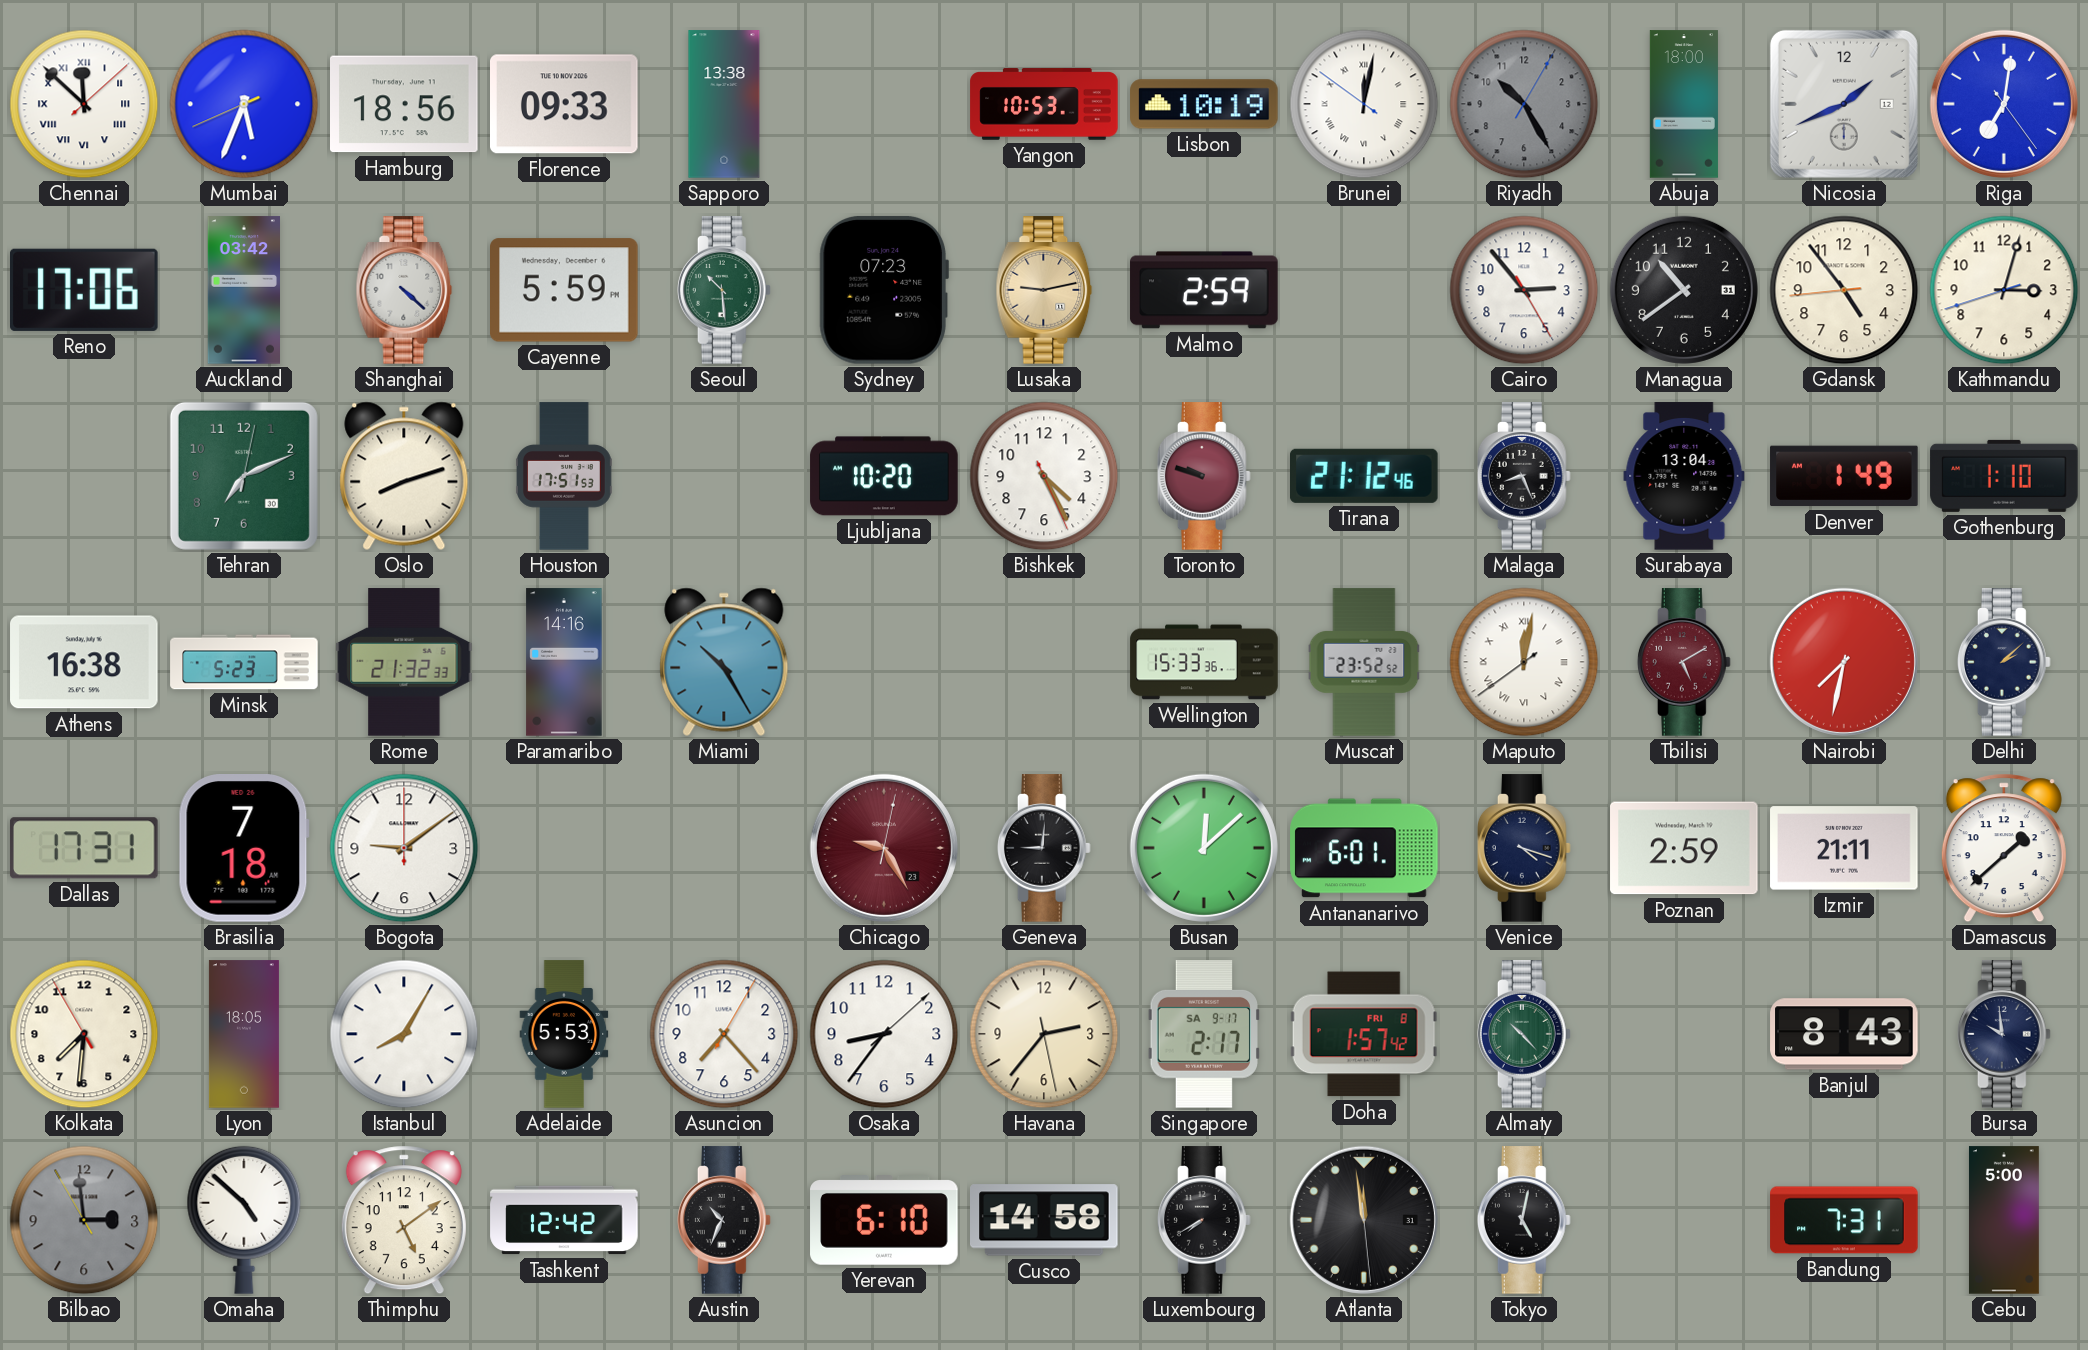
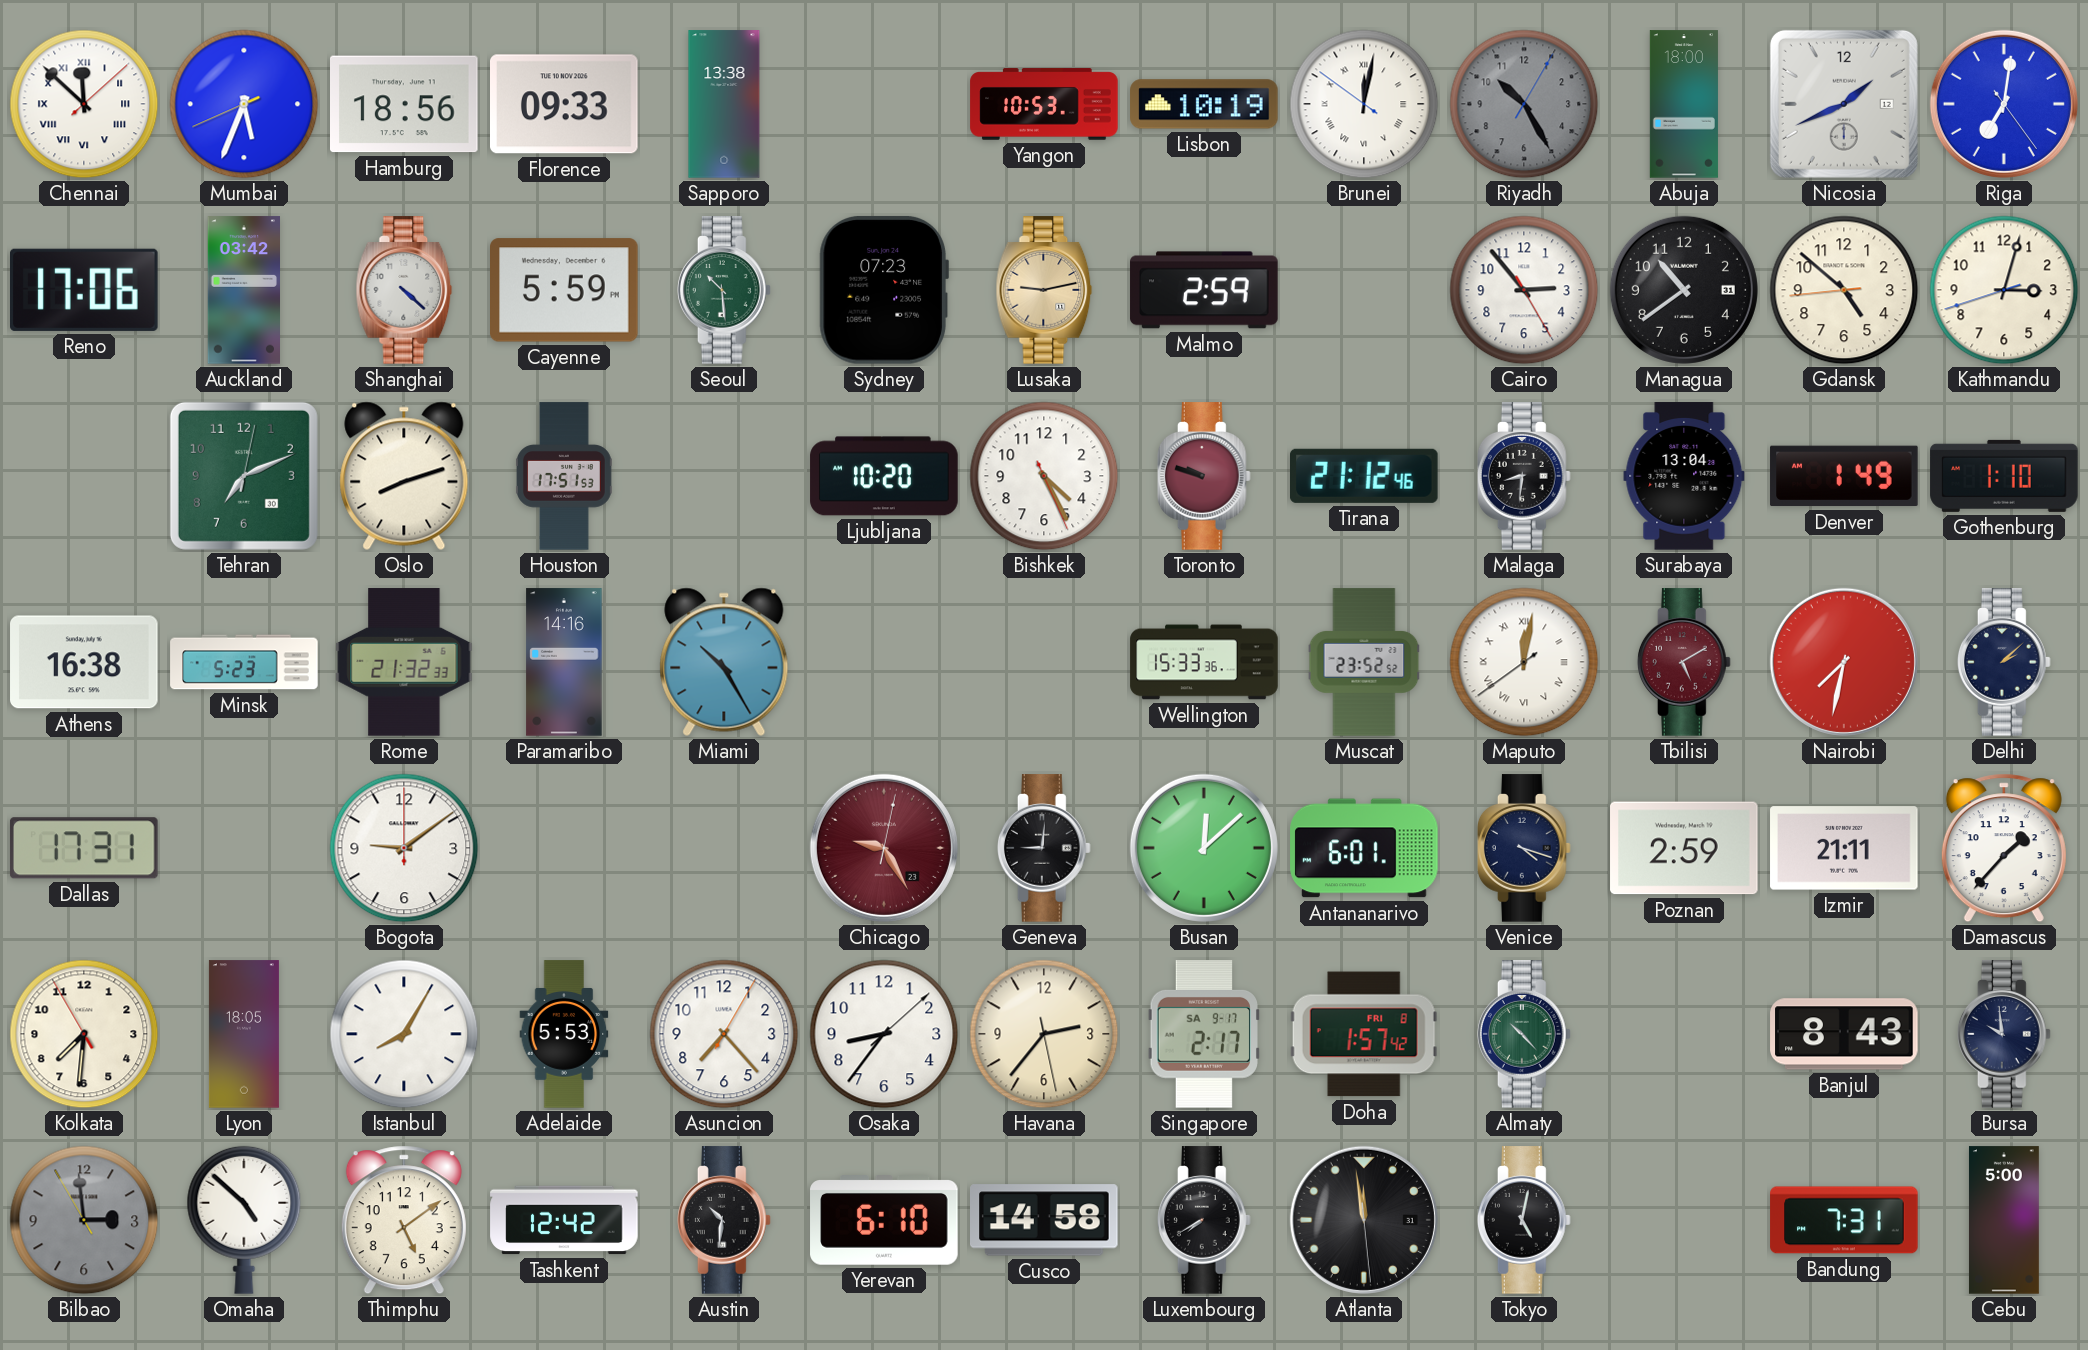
Gdansk: 4:53 -> 4:51
Malaga: 8:26 -> 8:31
Brasilia: 7:18 -> none
Damascus: 1:38 -> 1:37
Austin: 10:34 -> 10:31
